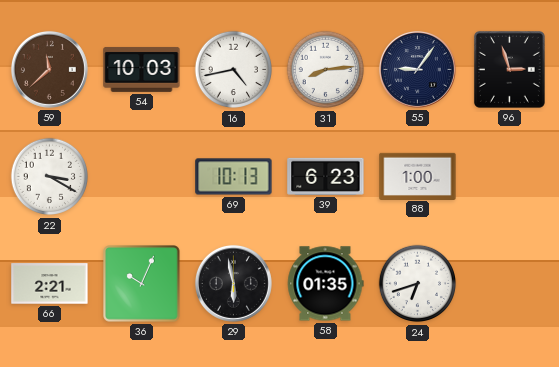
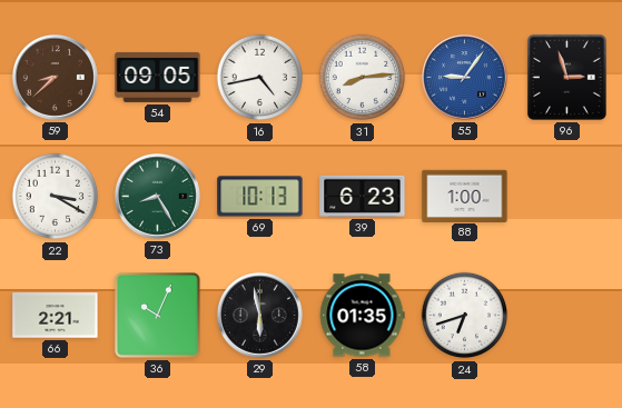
59: 11:38 -> 8:38
54: 10:03 -> 09:05
55 dial: navy -> blue
73: none -> 8:25
